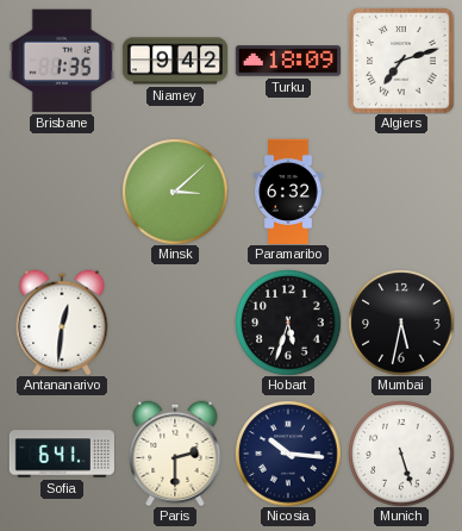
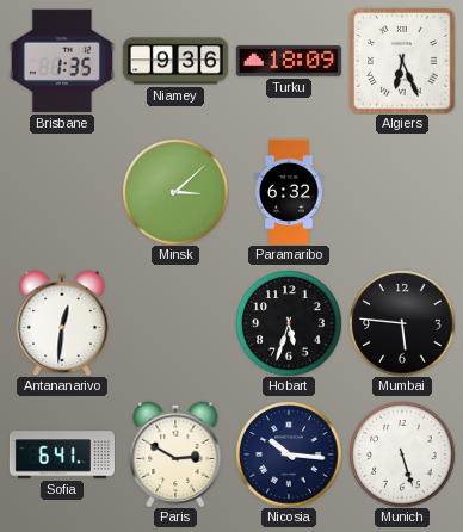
Niamey: 9:42 -> 9:36
Algiers: 7:12 -> 6:26
Mumbai: 5:32 -> 5:46
Paris: 2:30 -> 2:50
